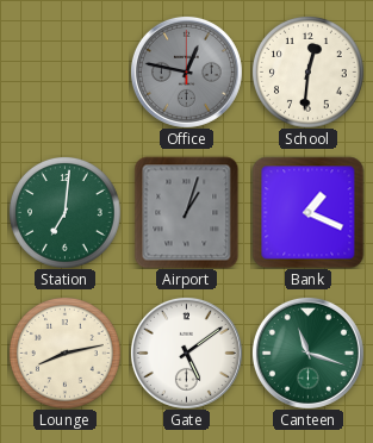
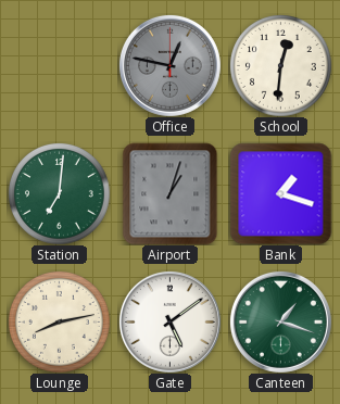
Bank: 1:19 -> 1:18
Canteen: 11:18 -> 1:18
